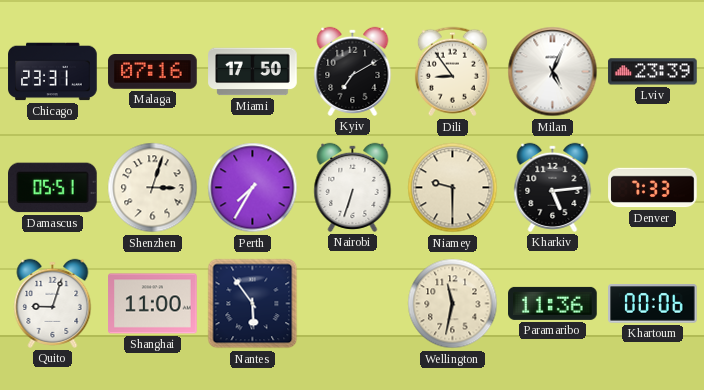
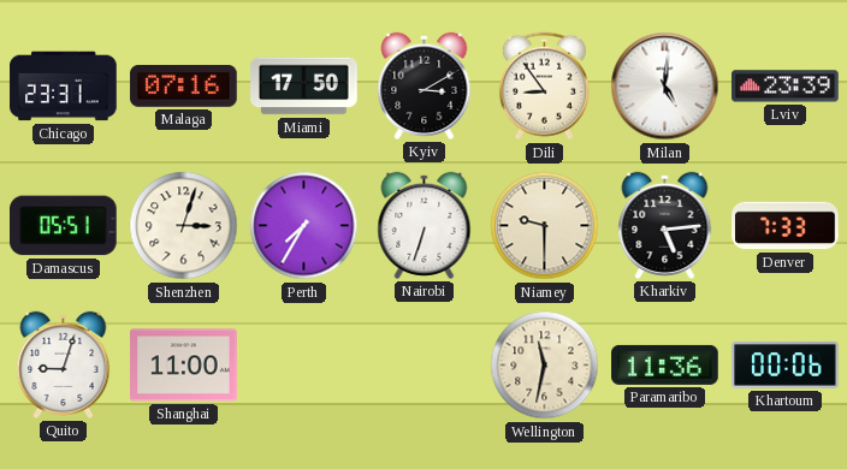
Kyiv: 7:10 -> 3:10
Milan: 5:04 -> 5:01
Nantes: 5:54 -> none
